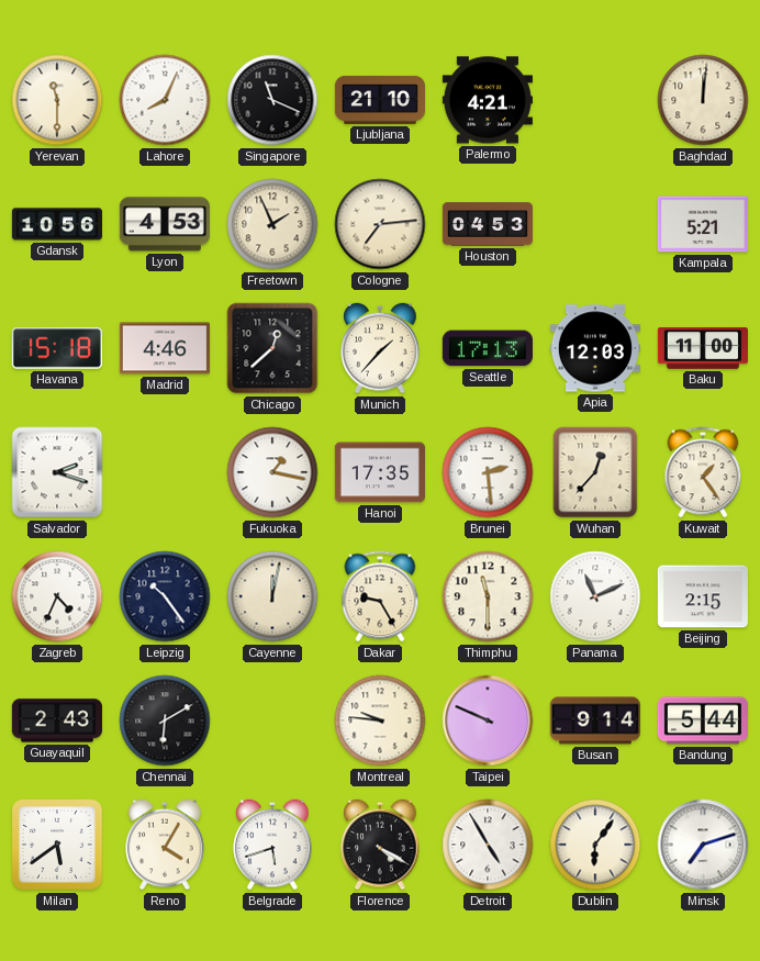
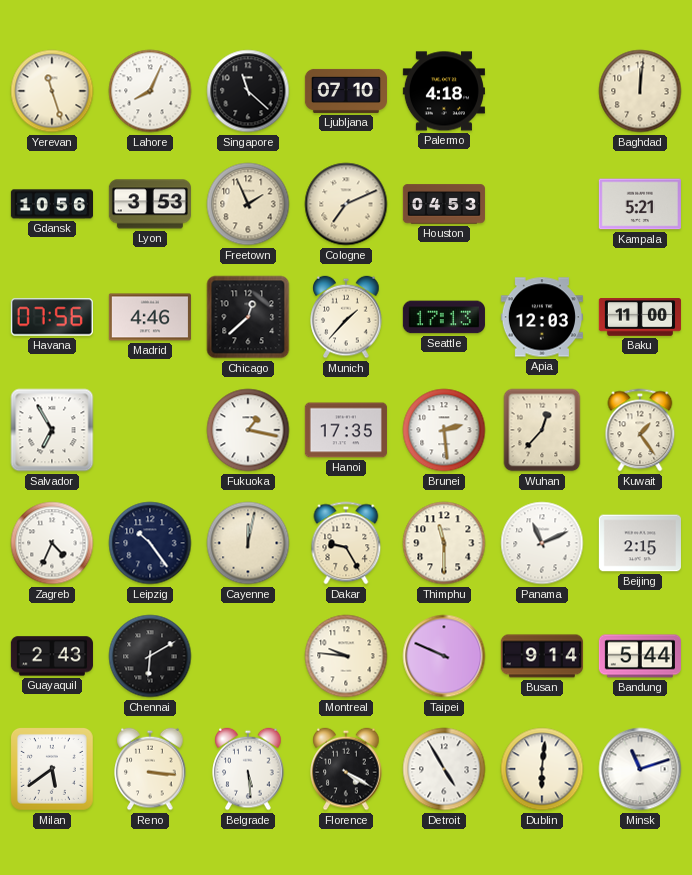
Yerevan: 11:30 -> 11:27
Singapore: 11:19 -> 11:22
Ljubljana: 21:10 -> 07:10
Palermo: 4:21 -> 4:18
Lyon: 4:53 -> 3:53
Cologne: 7:14 -> 7:11
Havana: 15:18 -> 07:56
Salvador: 2:18 -> 6:55
Reno: 4:05 -> 3:16
Belgrade: 5:42 -> 5:29
Dublin: 6:06 -> 6:01
Minsk: 7:12 -> 11:12
